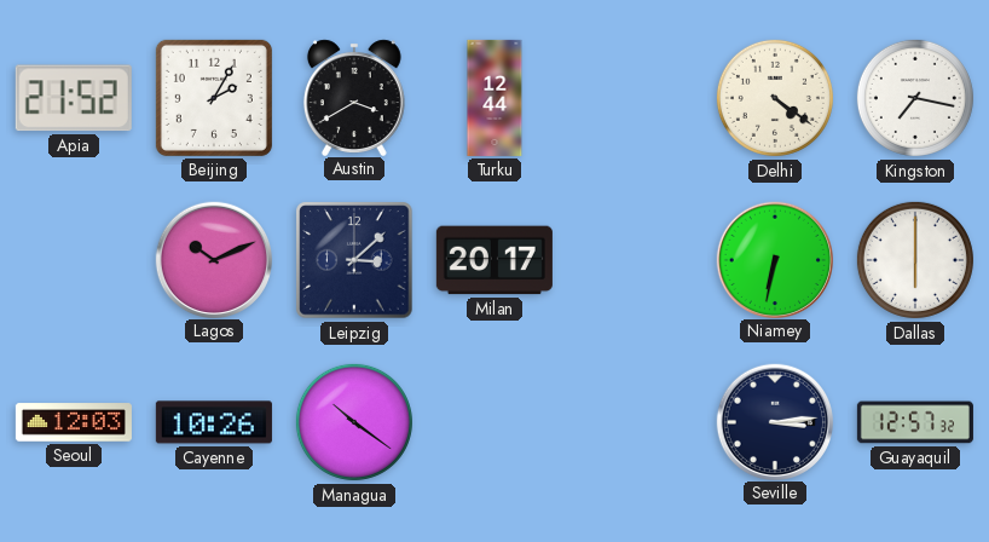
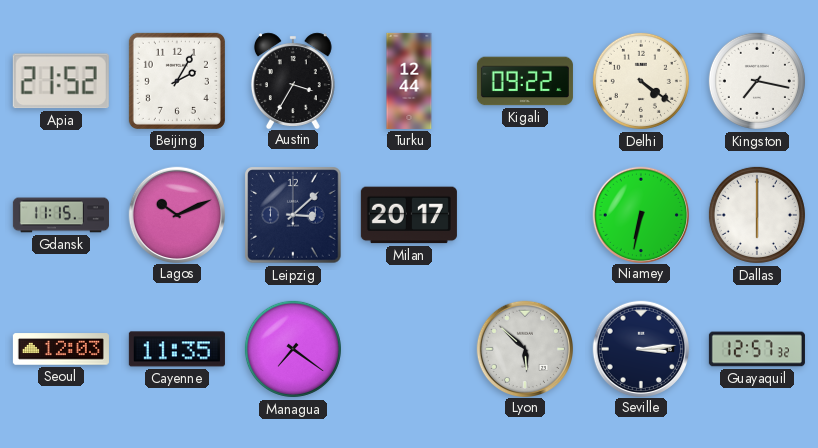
Austin: 3:40 -> 3:35
Kigali: none -> 09:22
Gdansk: none -> 11:15
Cayenne: 10:26 -> 11:35
Managua: 10:21 -> 7:21
Lyon: none -> 5:52
